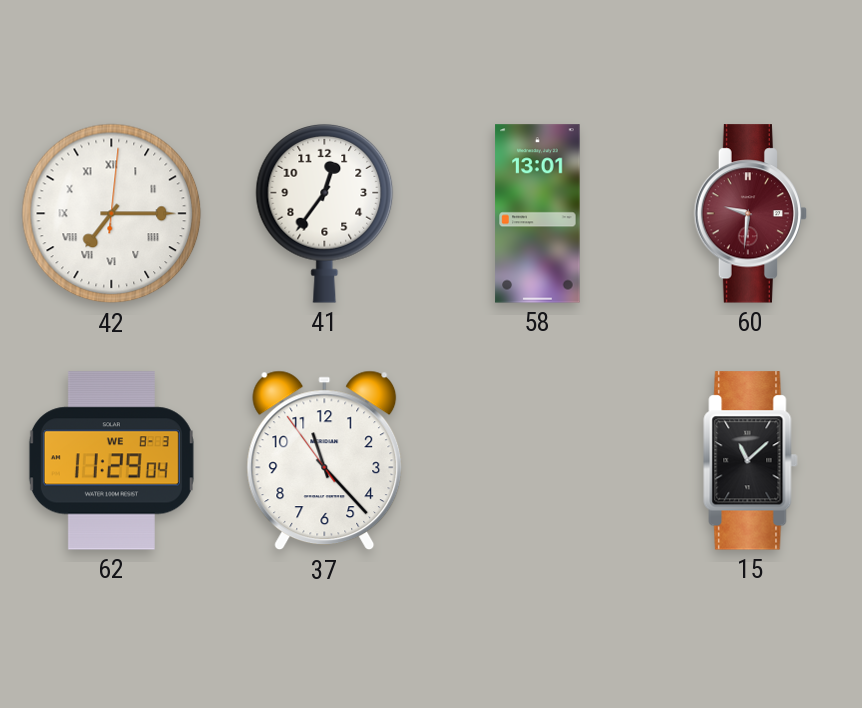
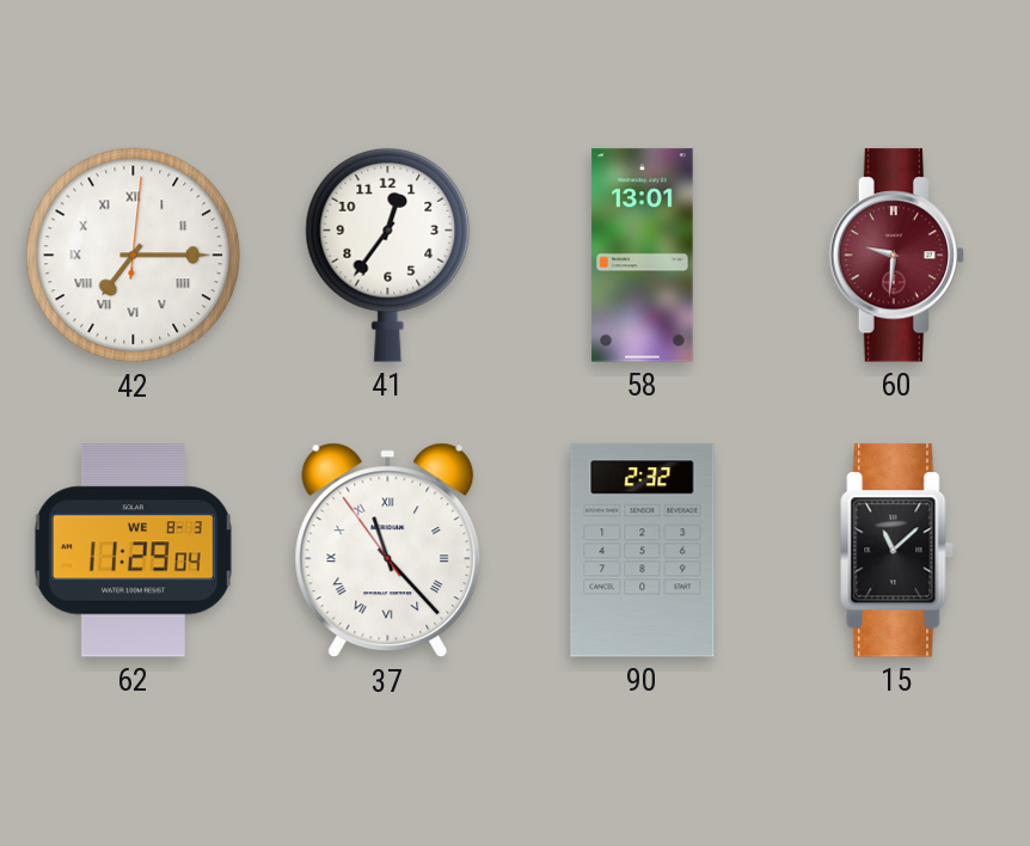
37 numerals: Arabic -> Roman
90: none -> 2:32
